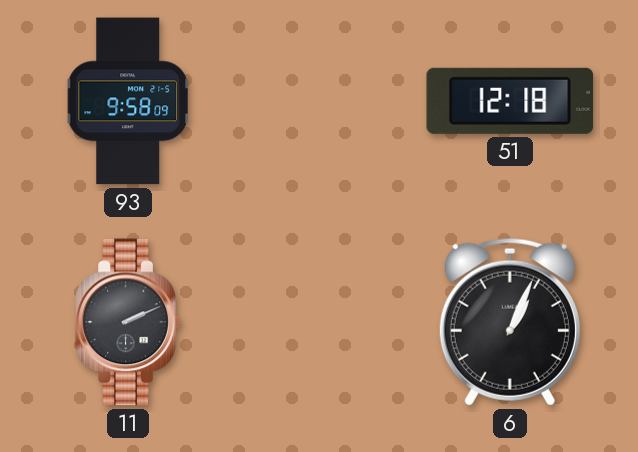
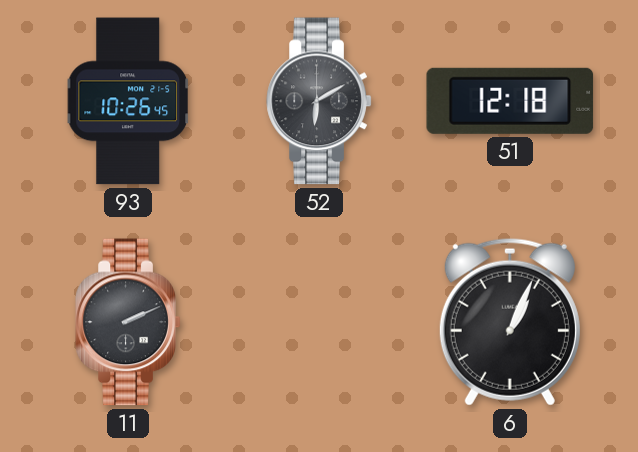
93: 9:58 -> 10:26
52: none -> 6:10
